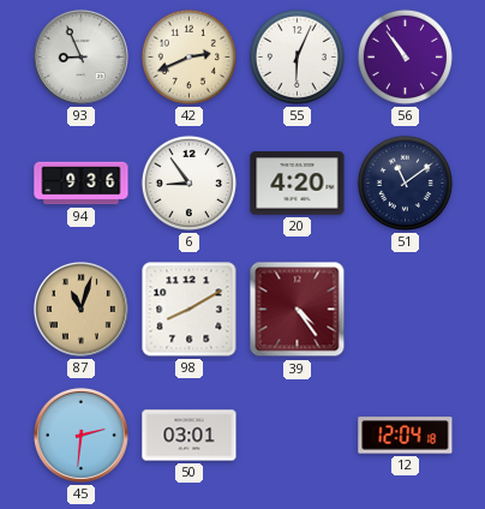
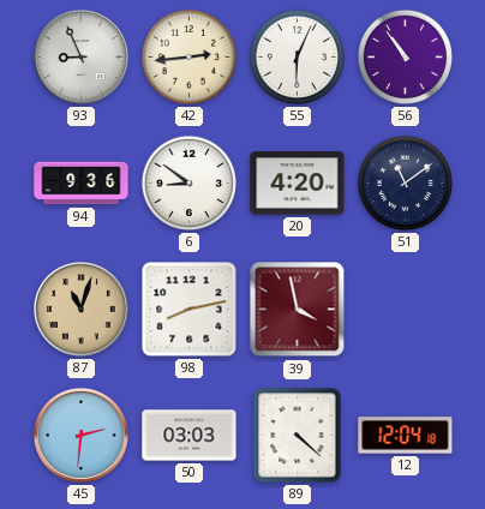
42: 2:41 -> 2:44
6: 8:54 -> 8:51
98: 8:10 -> 8:13
39: 4:24 -> 3:58
50: 03:01 -> 03:03
89: none -> 4:22
